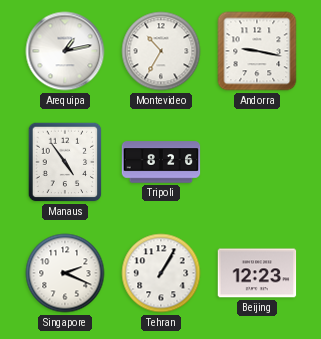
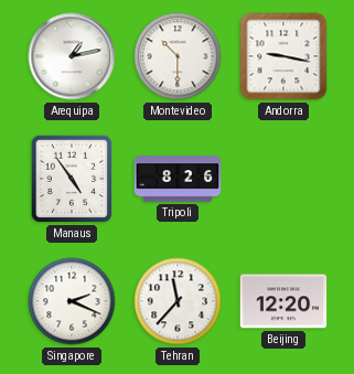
Montevideo: 10:35 -> 10:30
Tehran: 1:05 -> 11:37
Beijing: 12:23 -> 12:20
